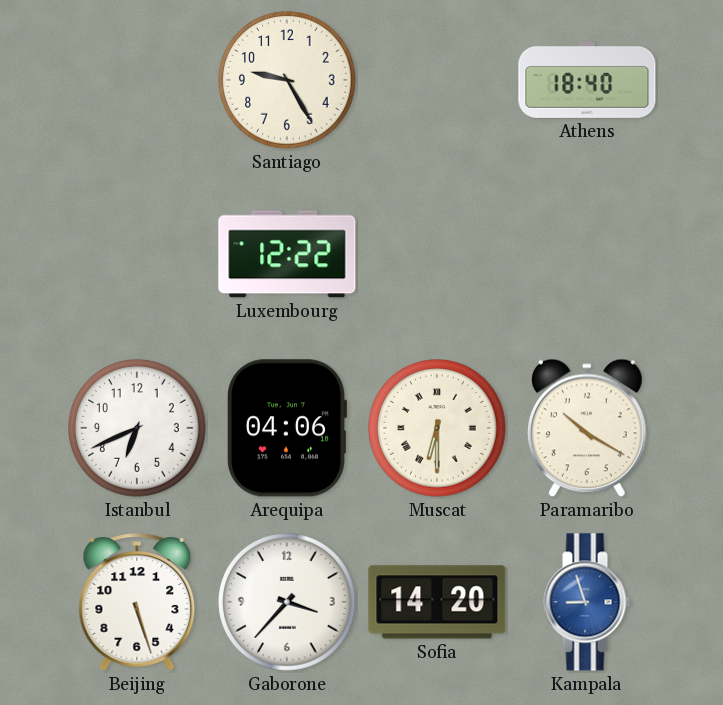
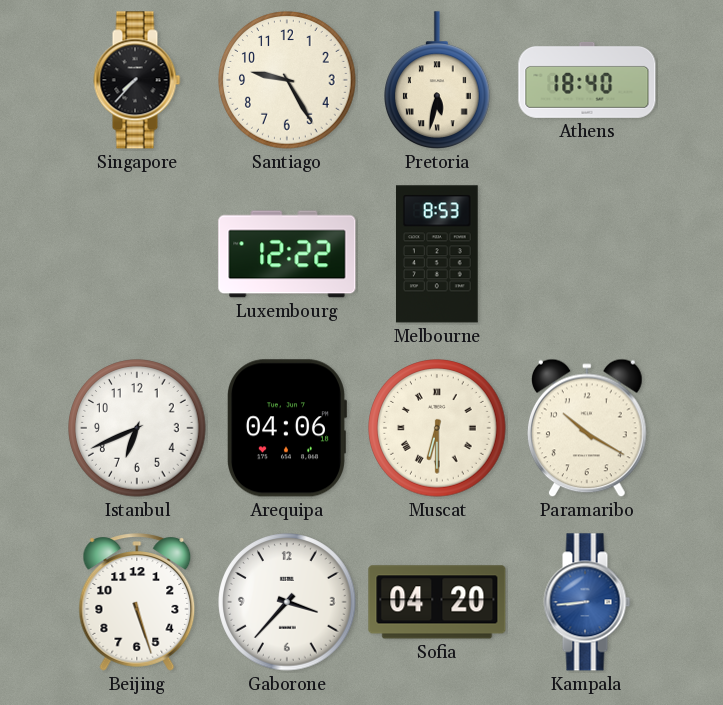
Singapore: none -> 7:37
Pretoria: none -> 5:32
Melbourne: none -> 8:53
Sofia: 14:20 -> 04:20
Kampala: 8:57 -> 8:44
